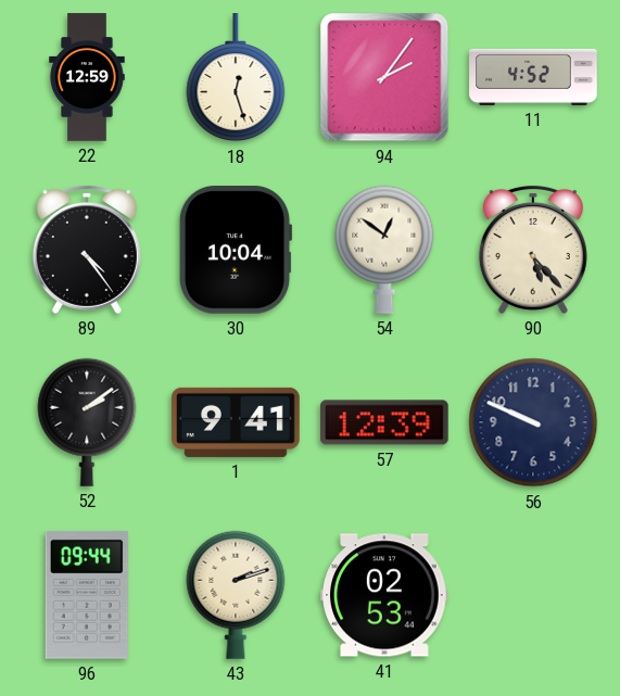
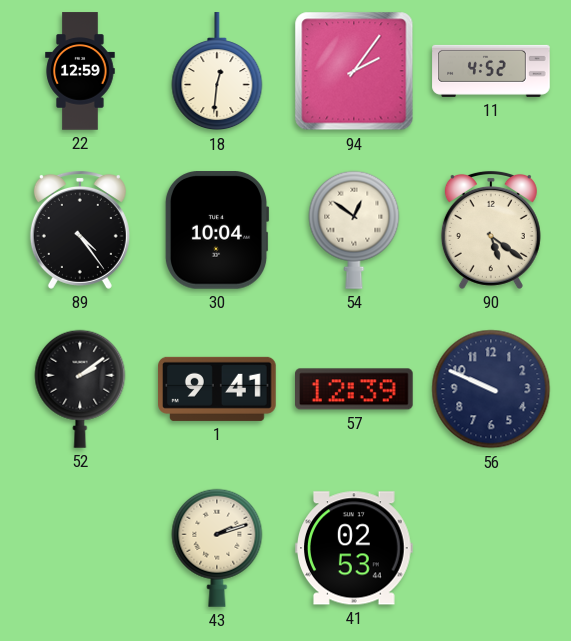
18: 12:27 -> 12:31
90: 5:23 -> 5:21
96: 09:44 -> none
